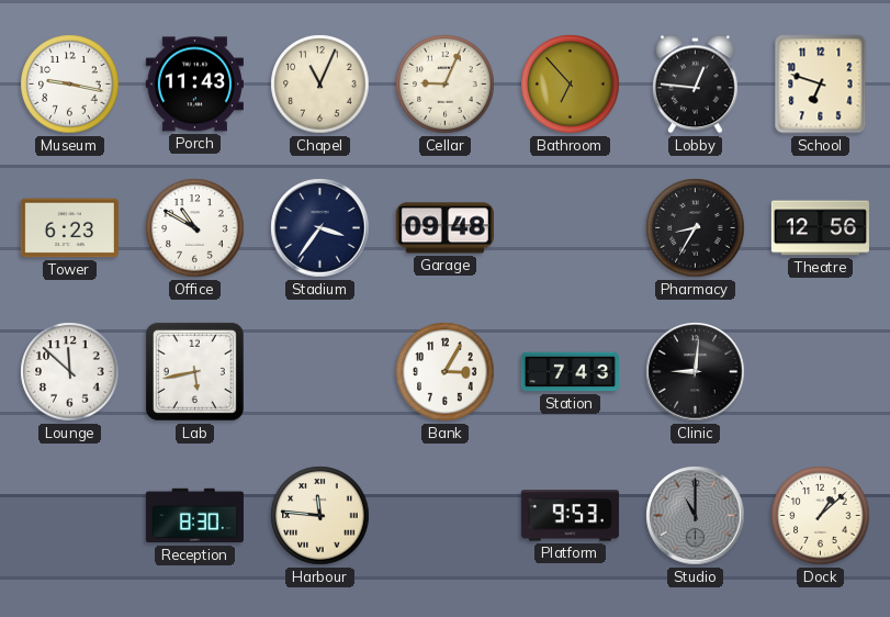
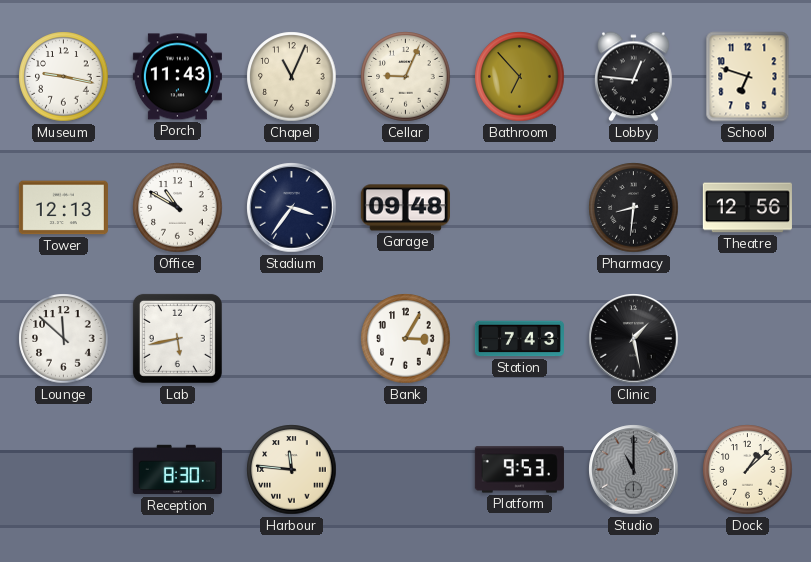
Tower: 6:23 -> 12:13
Pharmacy: 8:35 -> 8:31
Clinic: 9:01 -> 1:28
